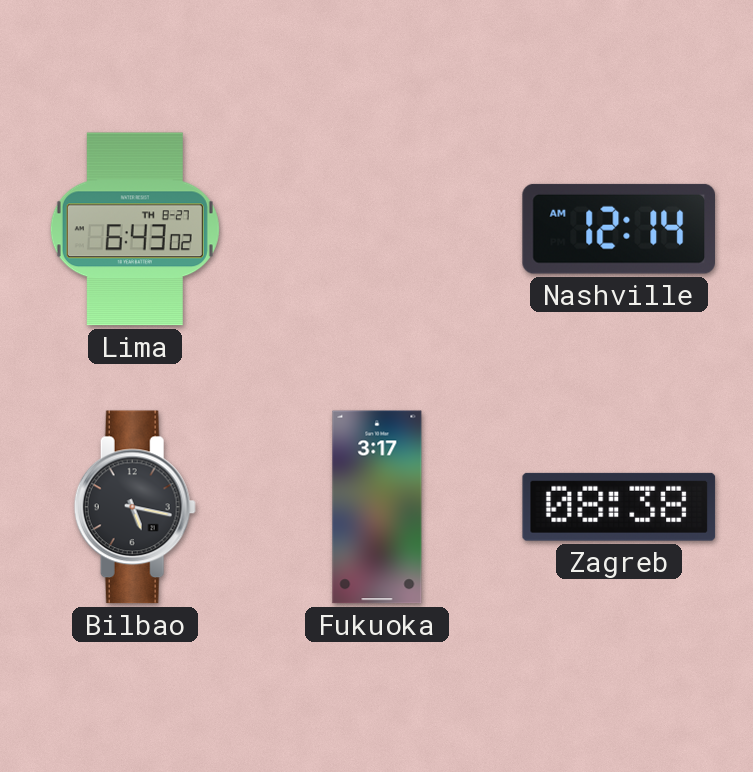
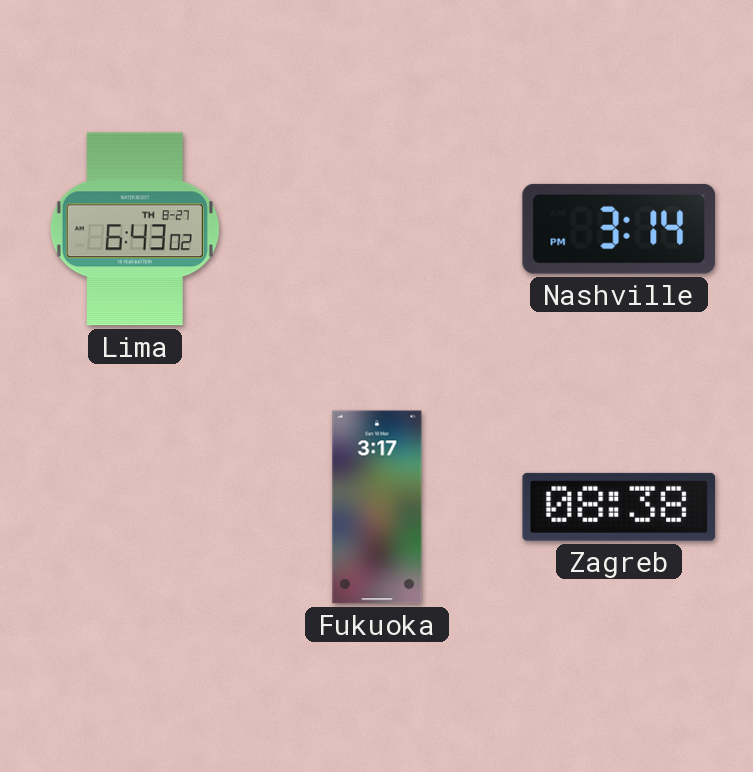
Nashville: 12:14 -> 3:14
Bilbao: 5:17 -> none
